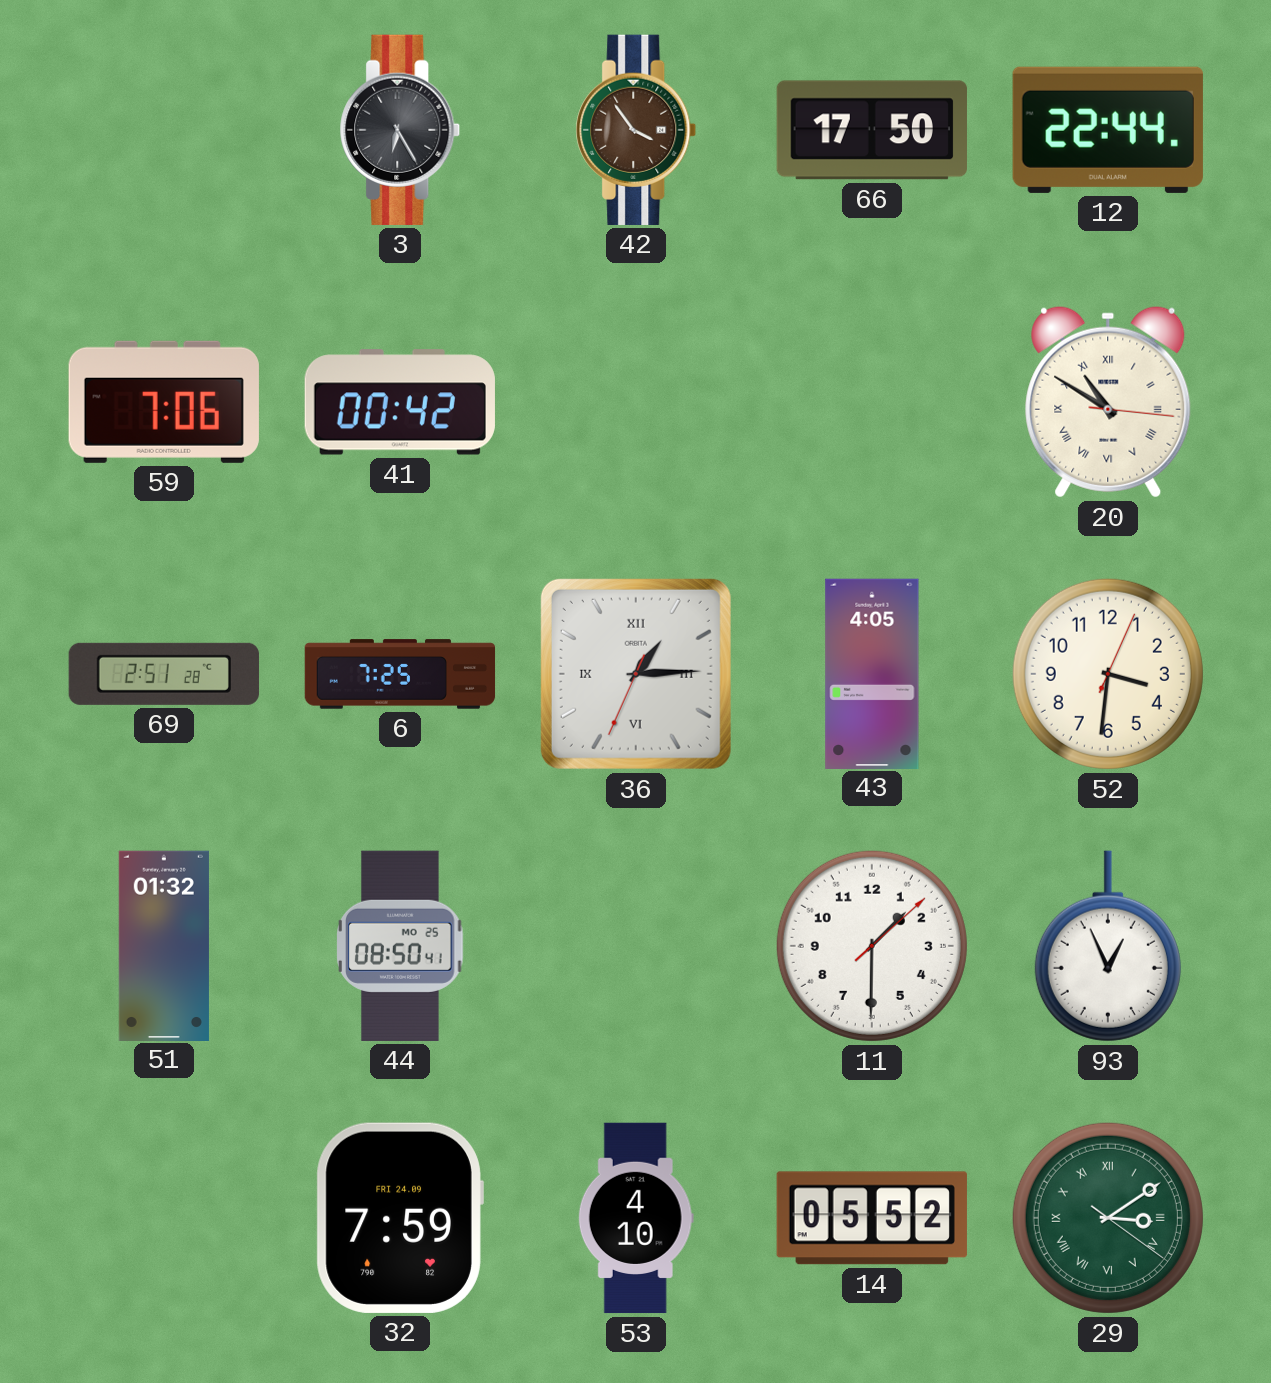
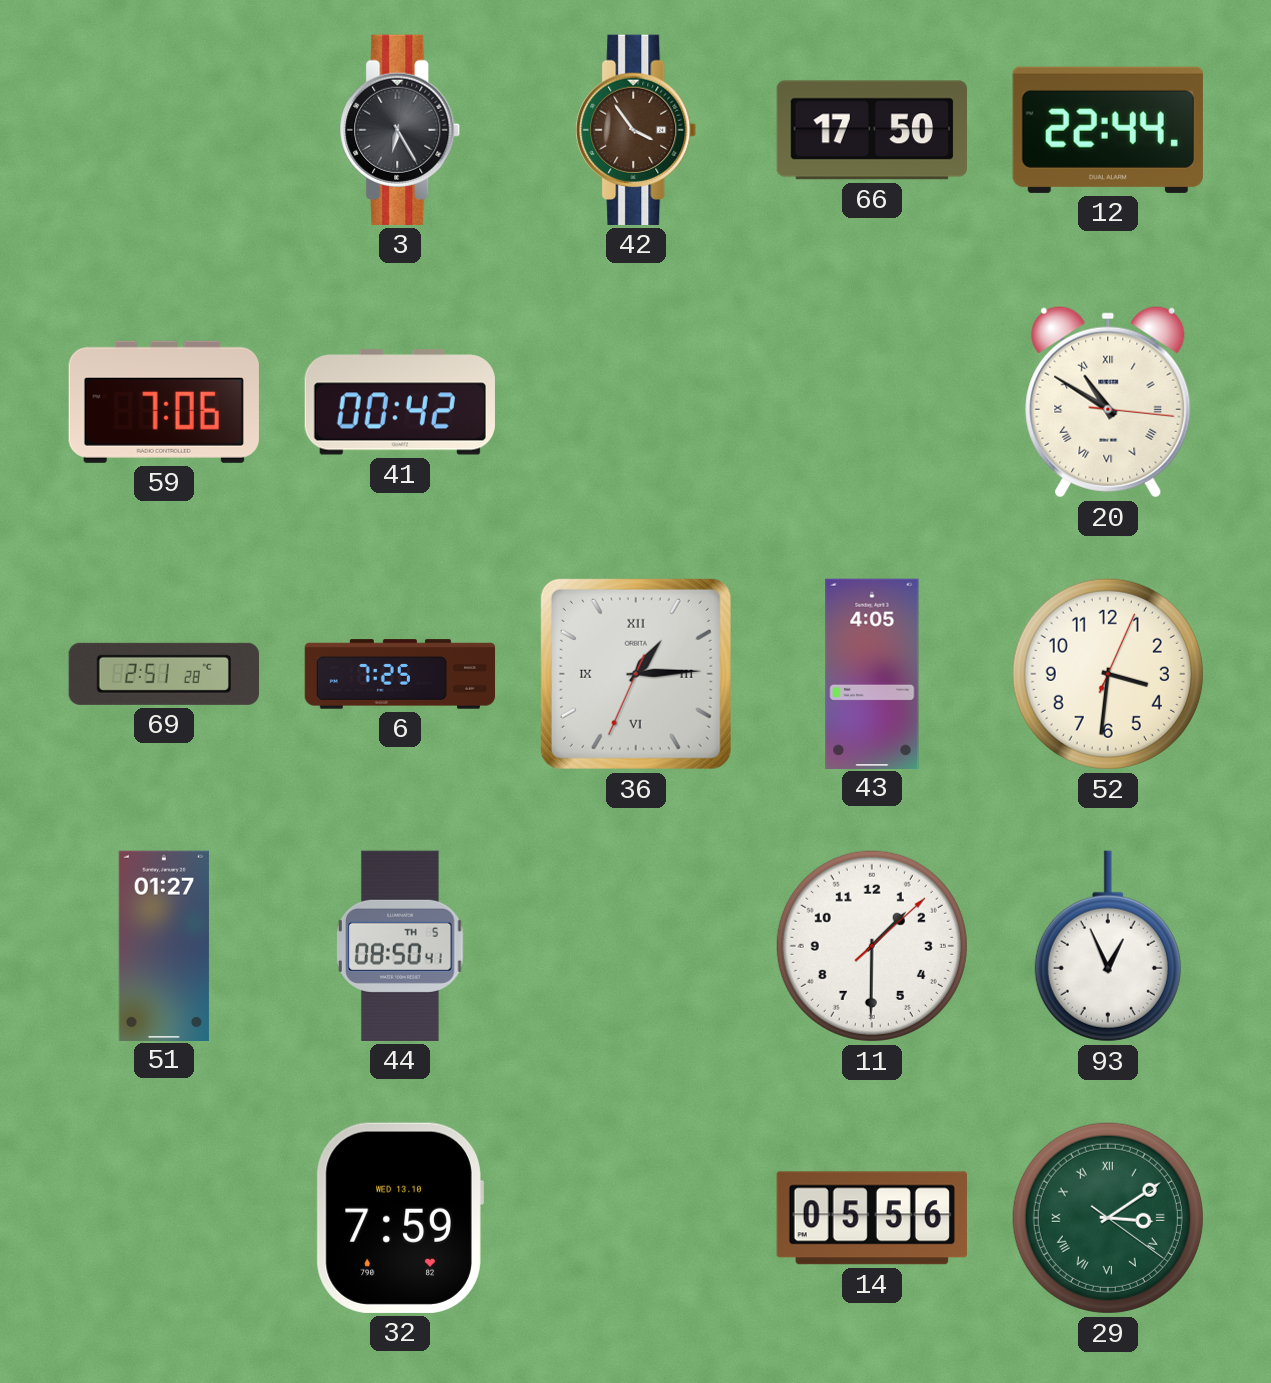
51: 01:32 -> 01:27
44 date: MO 25 -> TH 5
32 date: FRI 24.09 -> WED 13.10
53: 4:10 -> none
14: 05:52 -> 05:56
